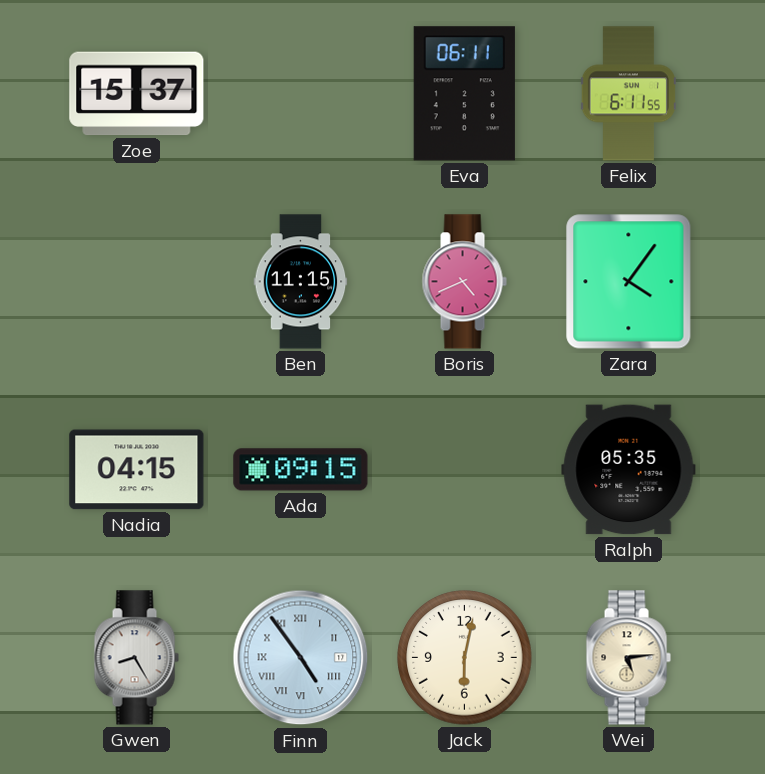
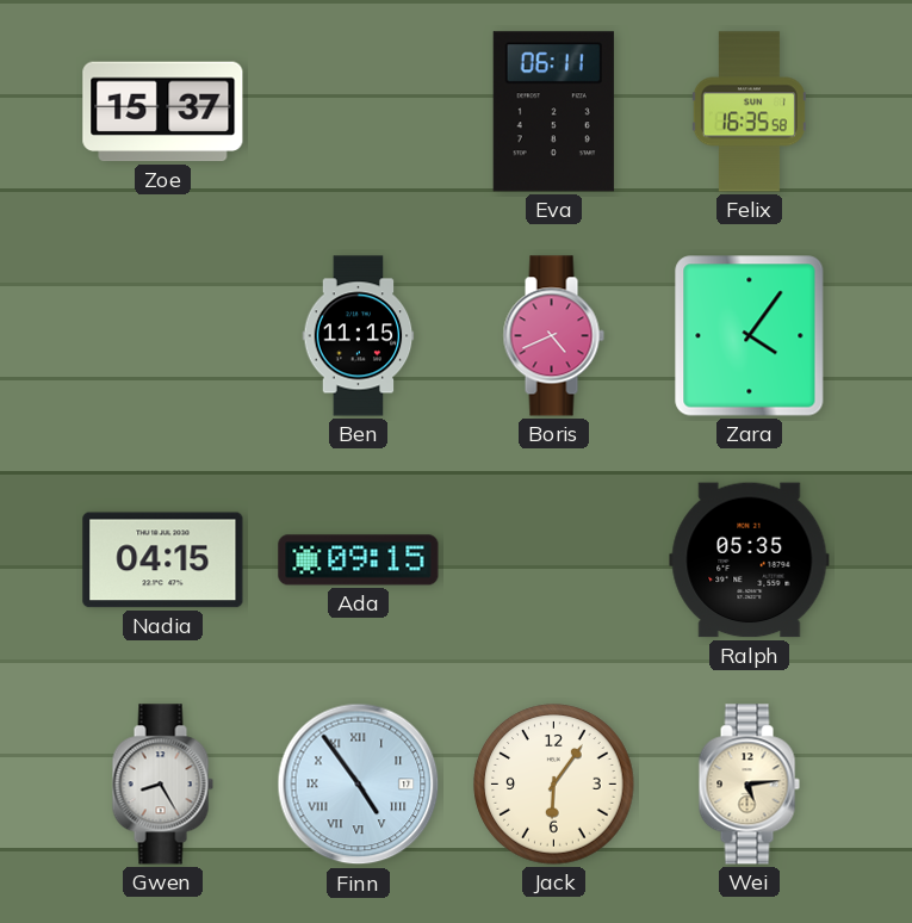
Felix: 6:11 -> 16:35
Jack: 6:02 -> 6:06
